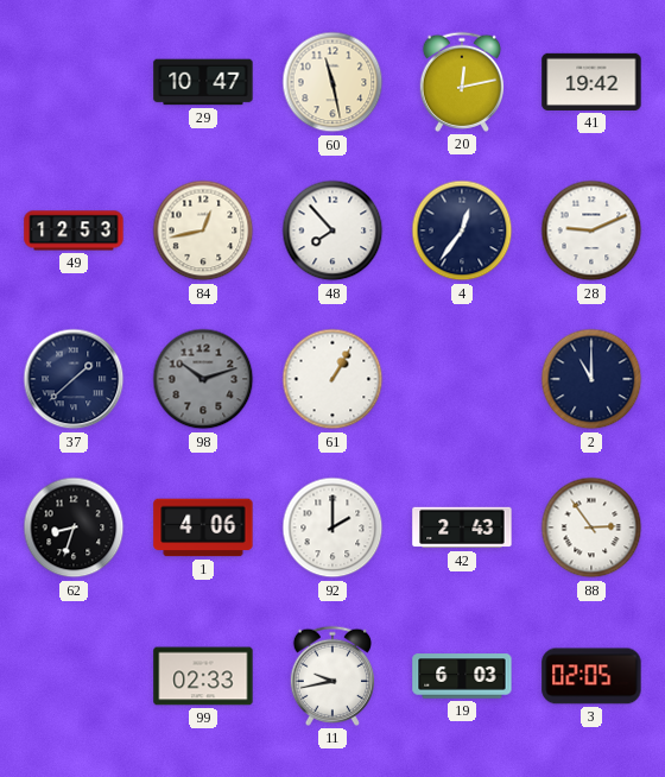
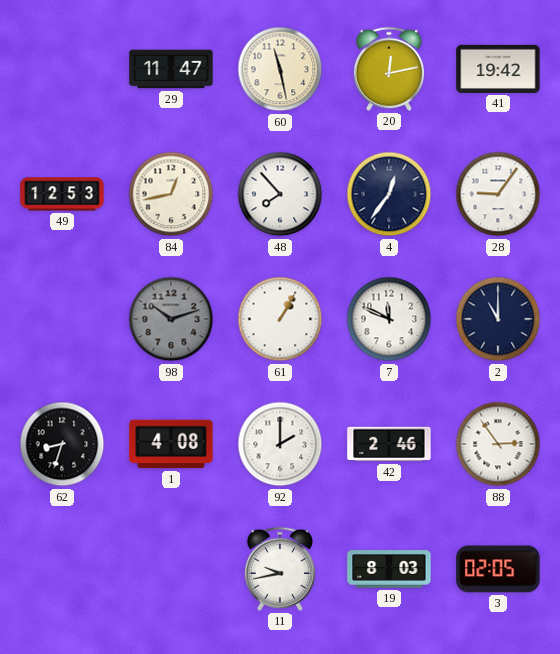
29: 10:47 -> 11:47
28: 9:11 -> 9:06
37: 1:38 -> none
7: none -> 11:49
1: 4:06 -> 4:08
42: 2:43 -> 2:46
99: 02:33 -> none
19: 6:03 -> 8:03
